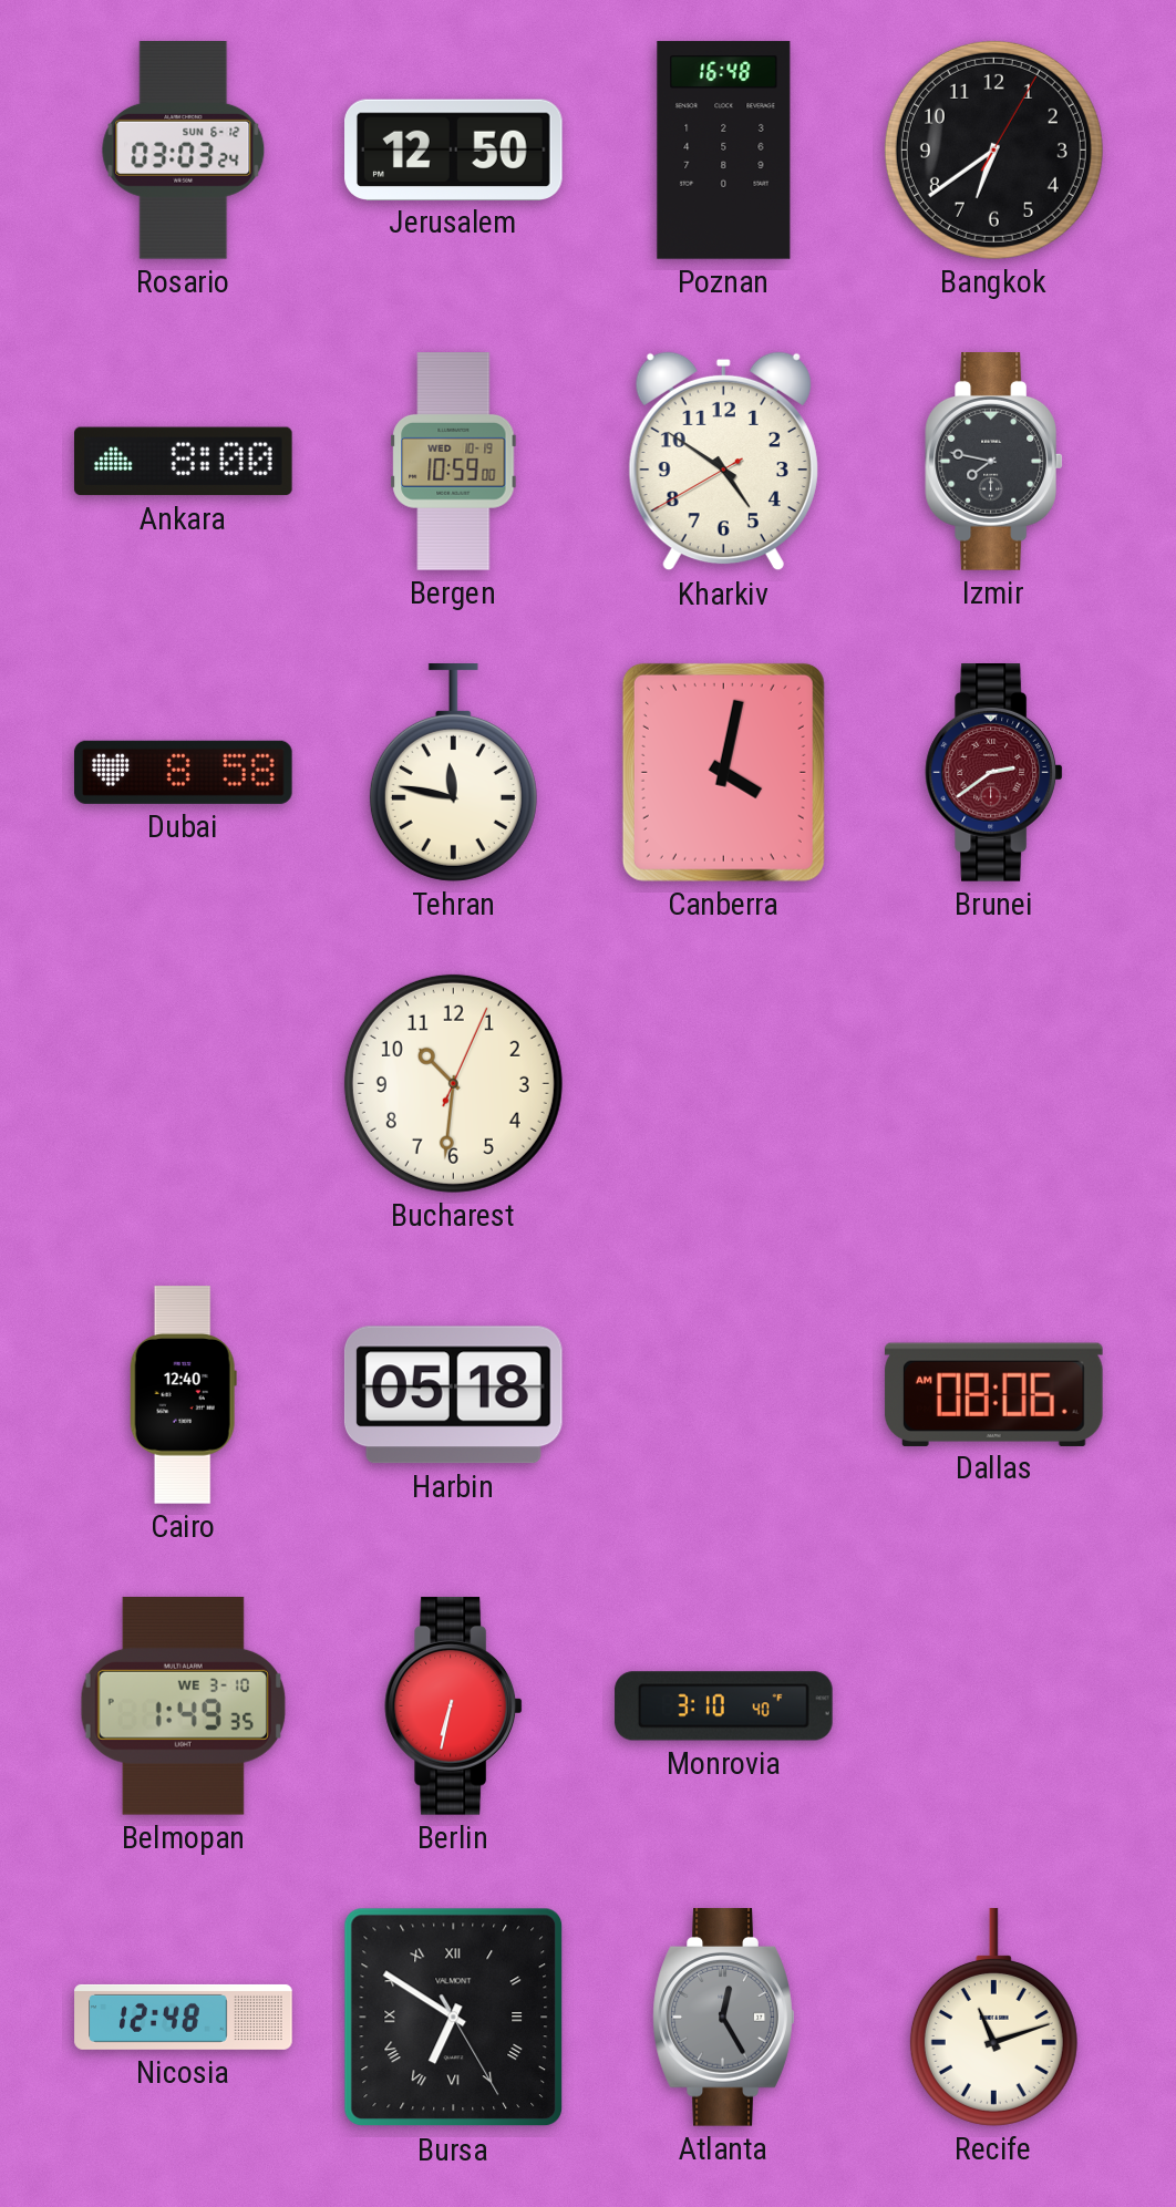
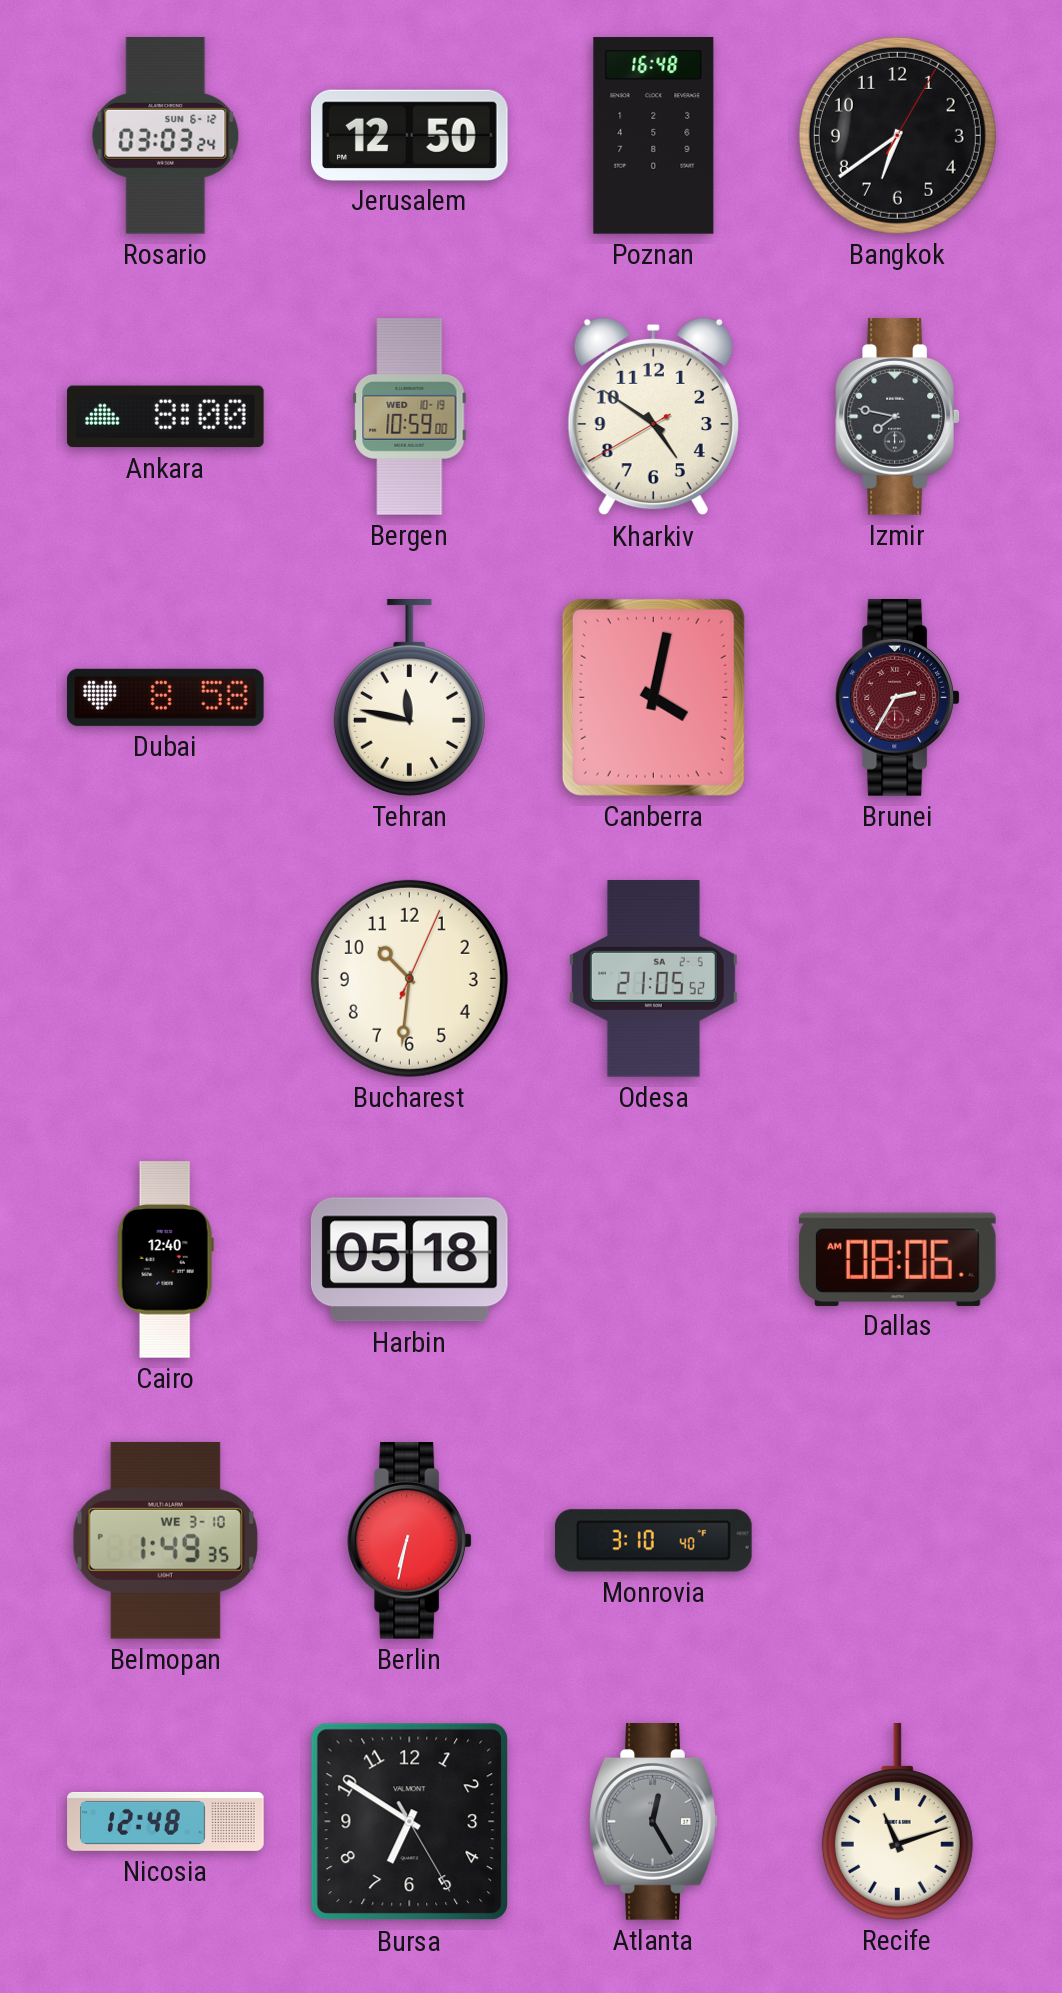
Brunei: 2:39 -> 2:35
Odesa: none -> 21:05
Bursa numerals: Roman -> Arabic
